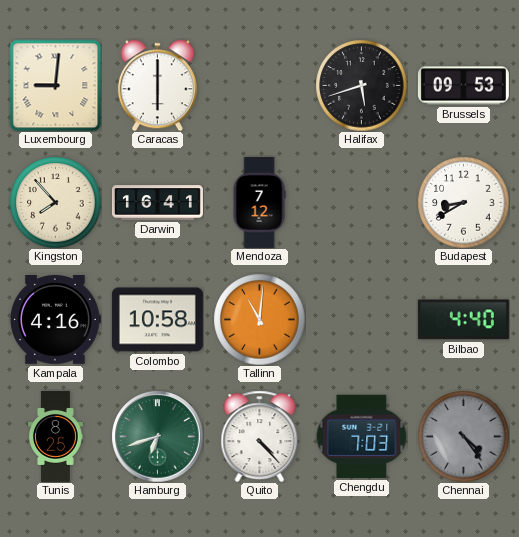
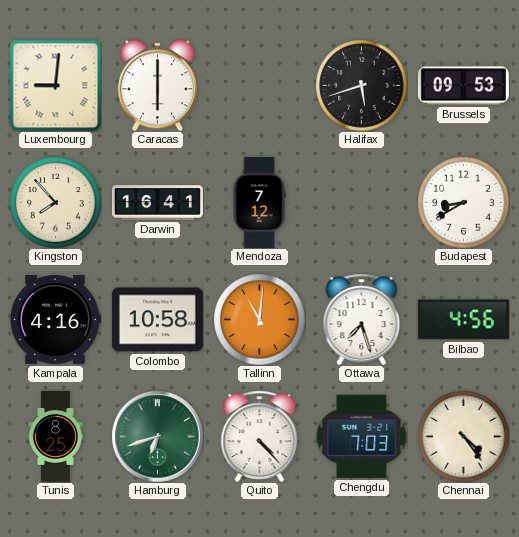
Ottawa: none -> 7:27
Bilbao: 4:40 -> 4:56
Chennai dial: grey -> cream
